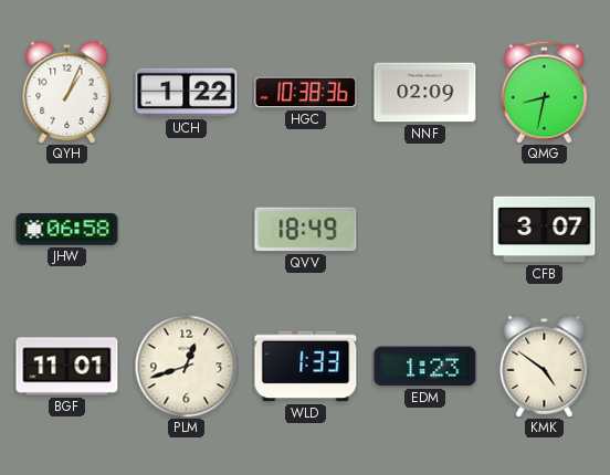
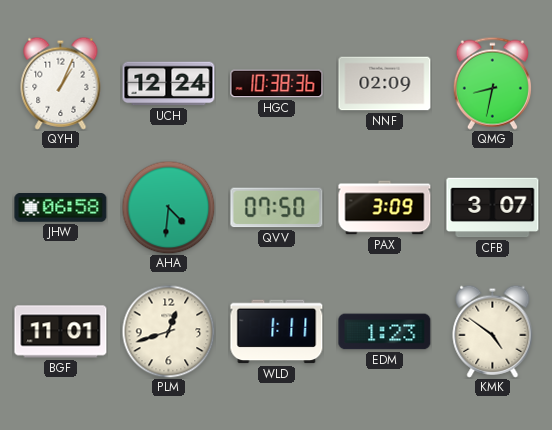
UCH: 1:22 -> 12:24
AHA: none -> 4:31
QVV: 18:49 -> 07:50
PAX: none -> 3:09
WLD: 1:33 -> 1:11
